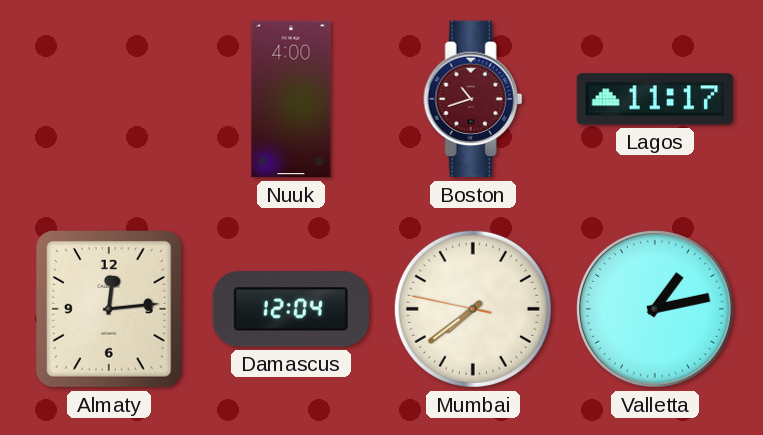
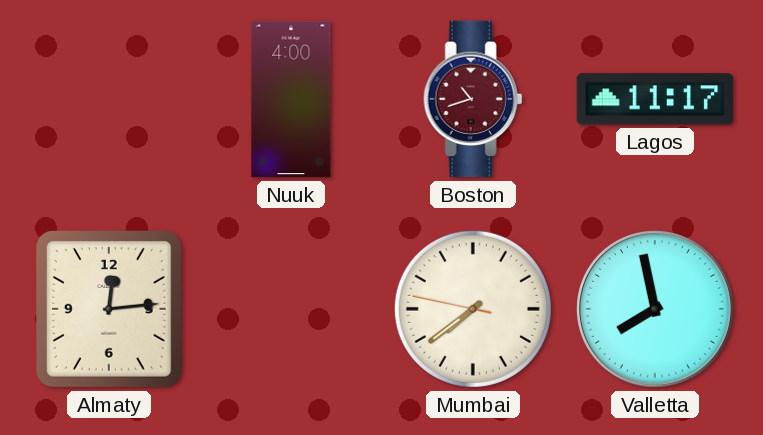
Damascus: 12:04 -> none
Valletta: 1:13 -> 7:58
